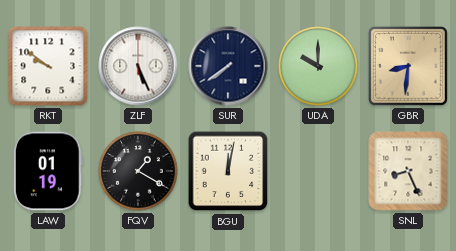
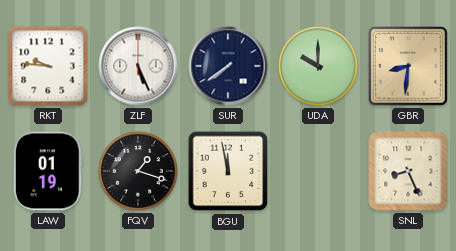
RKT: 9:51 -> 9:46
FQV: 1:20 -> 1:18
BGU: 12:02 -> 11:58
